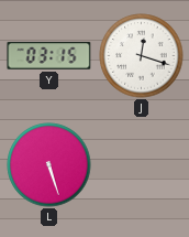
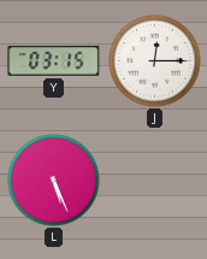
J: 12:18 -> 12:15
L: 5:27 -> 5:26
